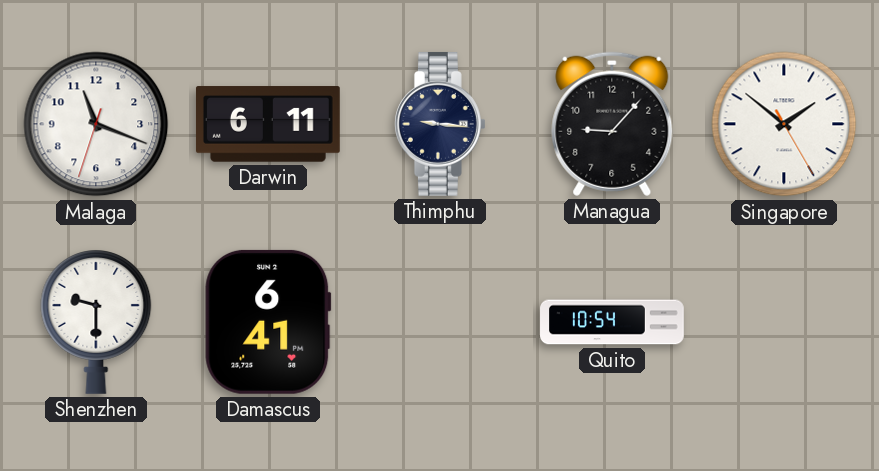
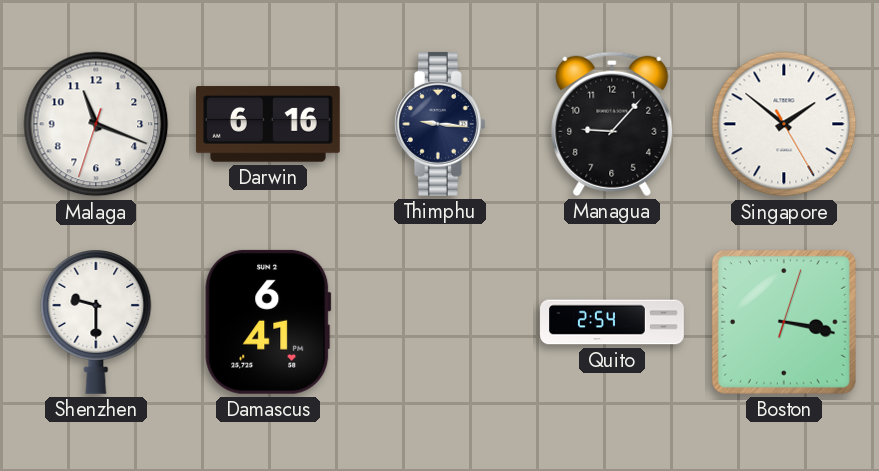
Darwin: 6:11 -> 6:16
Quito: 10:54 -> 2:54
Boston: none -> 3:17
